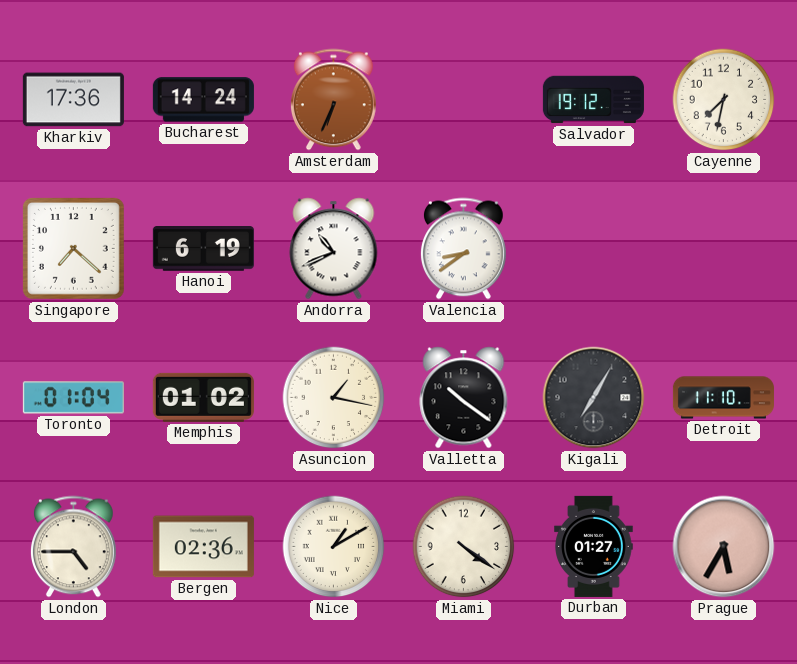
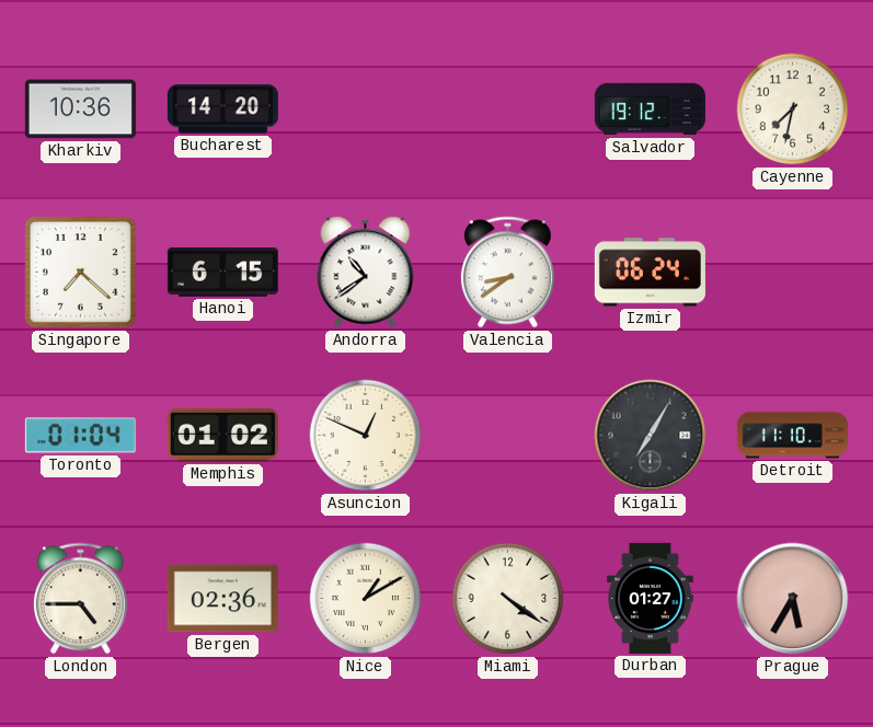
Kharkiv: 17:36 -> 10:36
Bucharest: 14:24 -> 14:20
Amsterdam: 6:34 -> none
Hanoi: 6:19 -> 6:15
Andorra: 10:41 -> 10:39
Izmir: none -> 06:24
Asuncion: 1:17 -> 12:49
Valletta: 10:21 -> none
